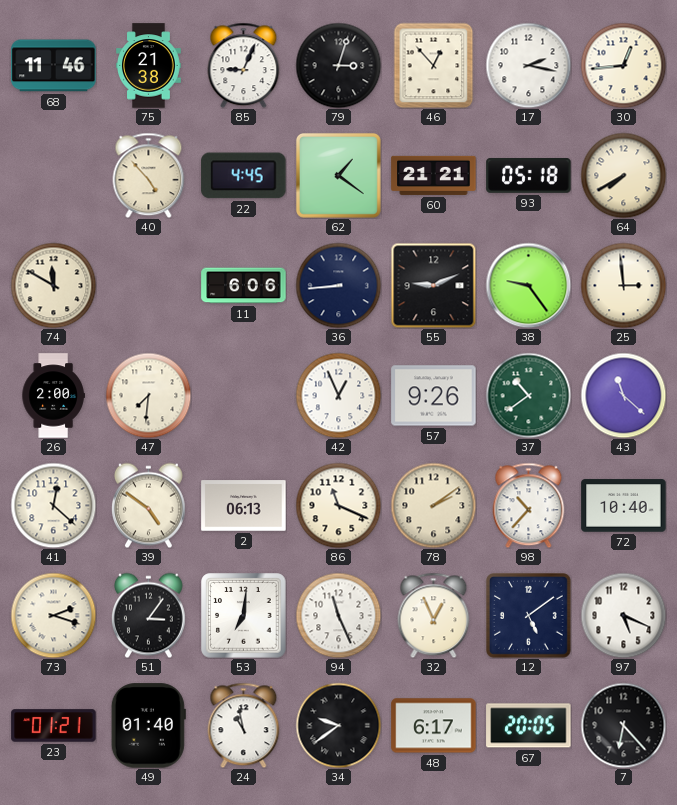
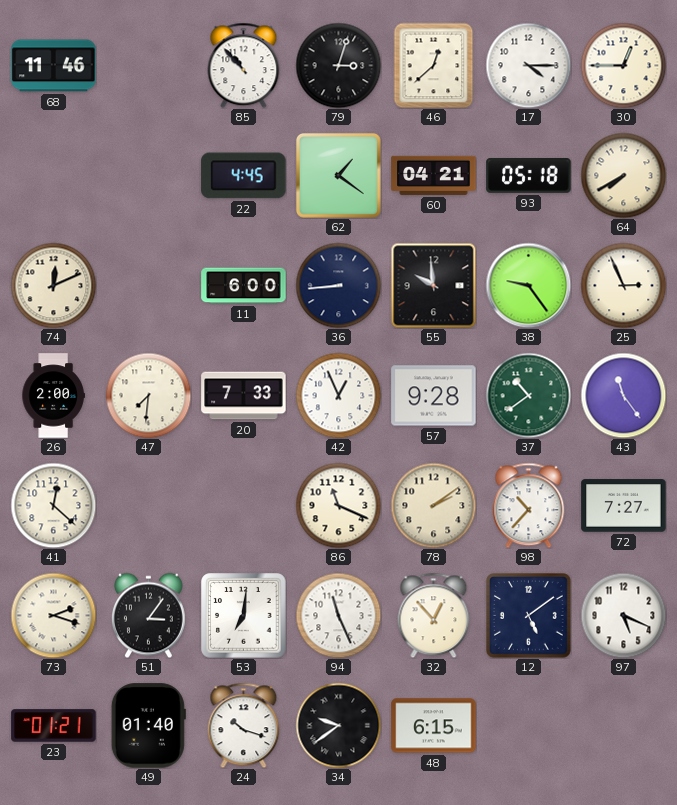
75: 21:38 -> none
85: 9:04 -> 10:53
46: 12:53 -> 12:38
17: 2:17 -> 4:15
30: 12:44 -> 12:45
40: 4:53 -> none
60: 21:21 -> 04:21
74: 11:50 -> 12:11
11: 6:06 -> 6:00
55: 9:11 -> 9:59
25: 2:59 -> 2:56
20: none -> 7:33
57: 9:26 -> 9:28
43: 11:22 -> 11:24
39: 4:51 -> none
2: 06:13 -> none
72: 10:40 -> 7:27
32: 12:56 -> 12:53
24: 10:58 -> 10:18
48: 6:17 -> 6:15
67: 20:05 -> none
7: 6:23 -> none
